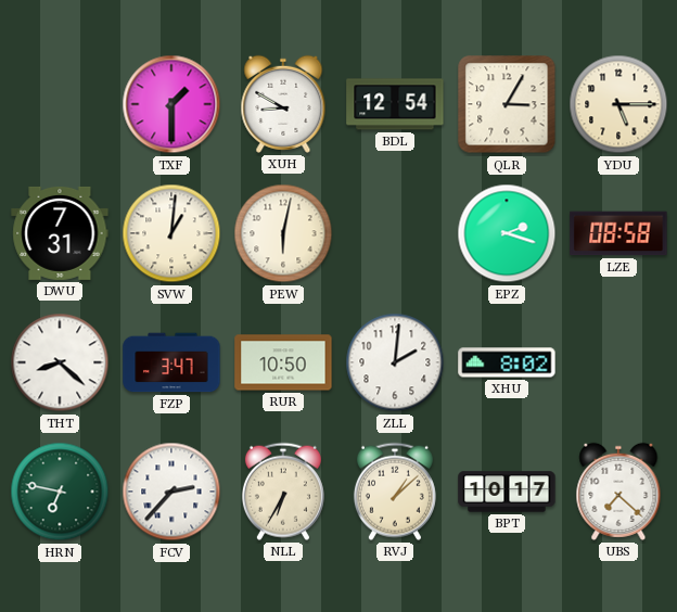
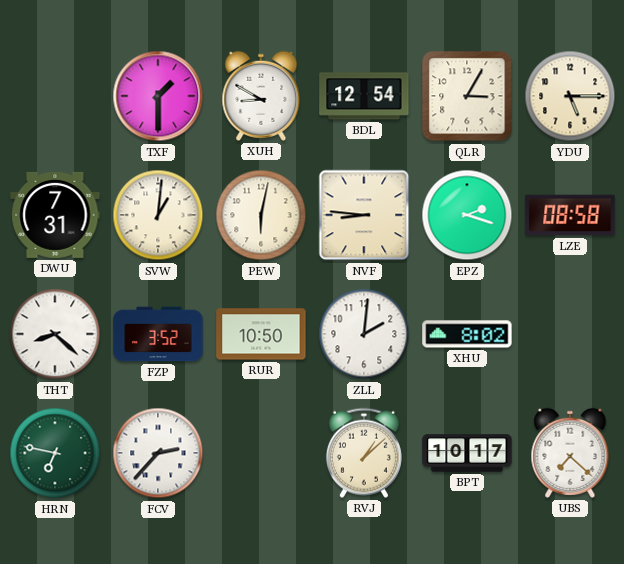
NVF: none -> 8:46
FZP: 3:47 -> 3:52
NLL: 6:35 -> none
